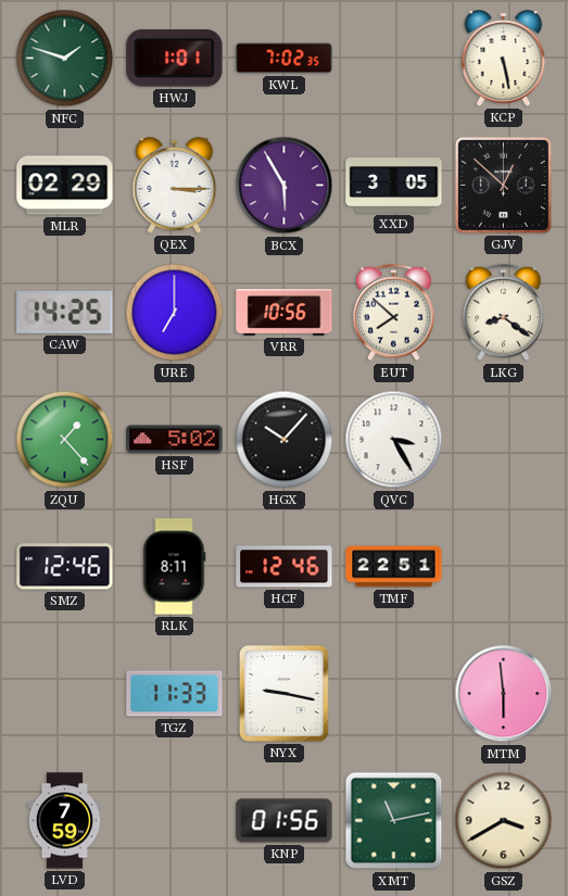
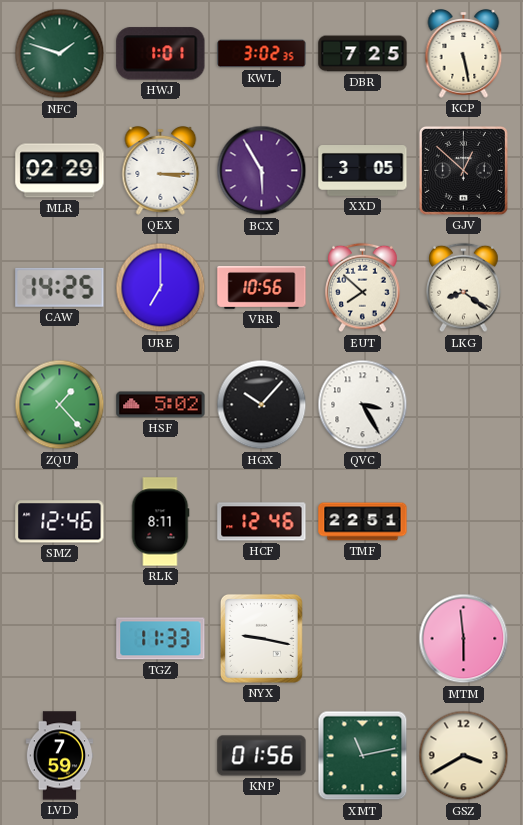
KWL: 7:02 -> 3:02
DBR: none -> 7:25
